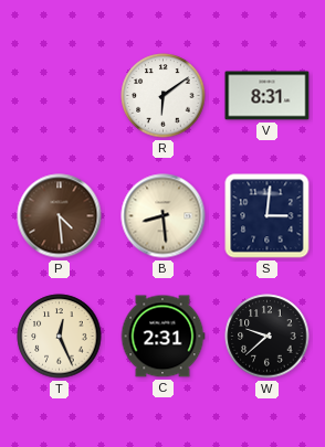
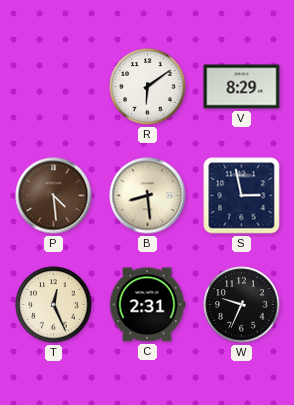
V: 8:31 -> 8:29
S: 3:01 -> 2:58
W: 9:38 -> 9:34
